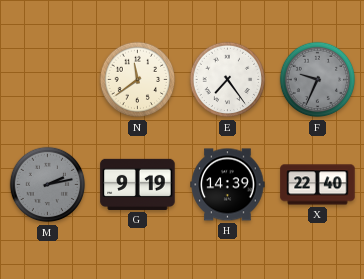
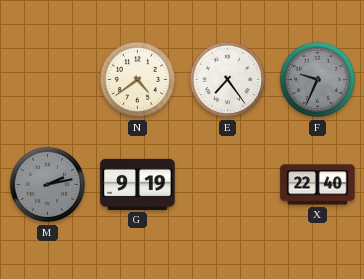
N: 11:39 -> 4:39
H: 14:39 -> none
